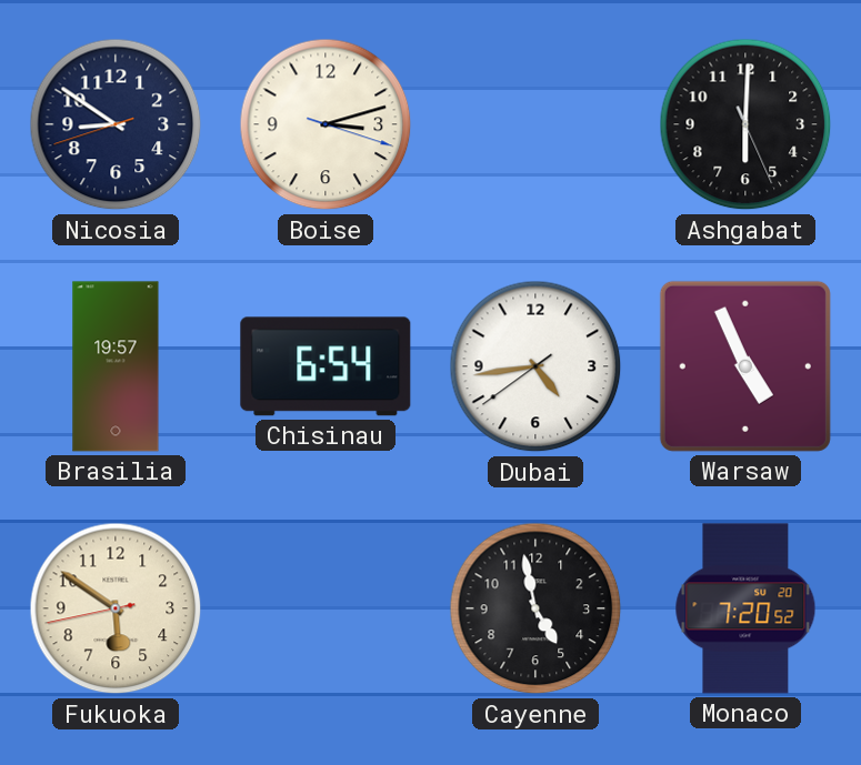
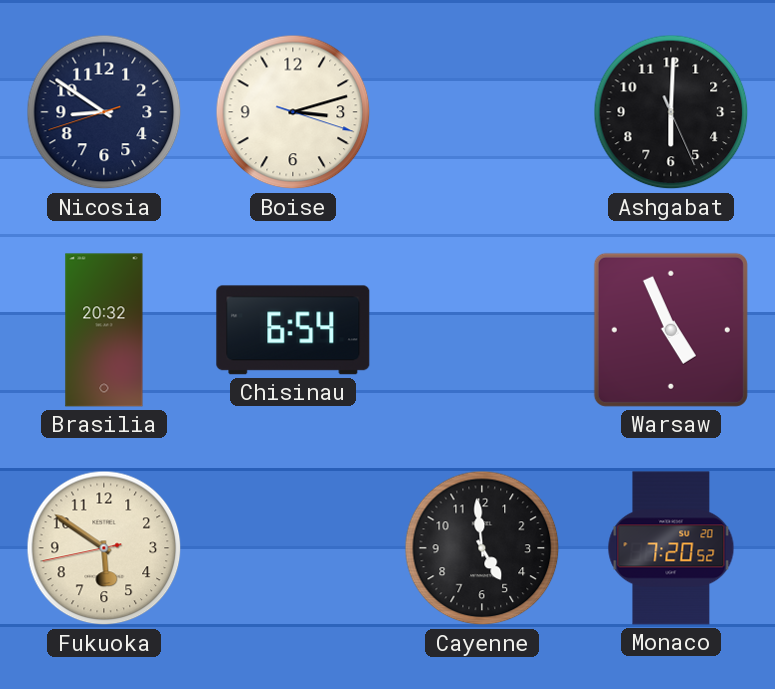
Brasilia: 19:57 -> 20:32
Dubai: 4:43 -> none
Cayenne: 4:58 -> 4:59
